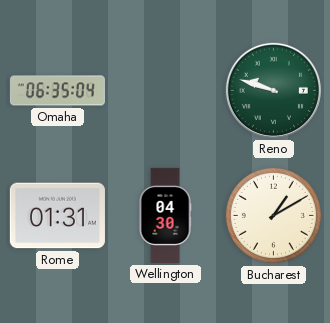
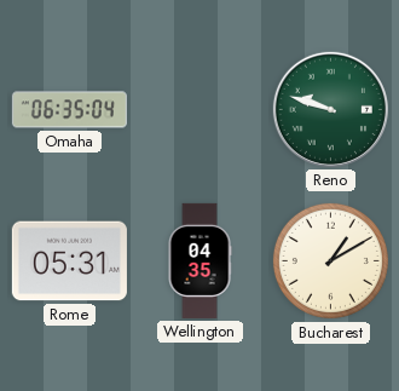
Rome: 01:31 -> 05:31
Wellington: 04:30 -> 04:35
